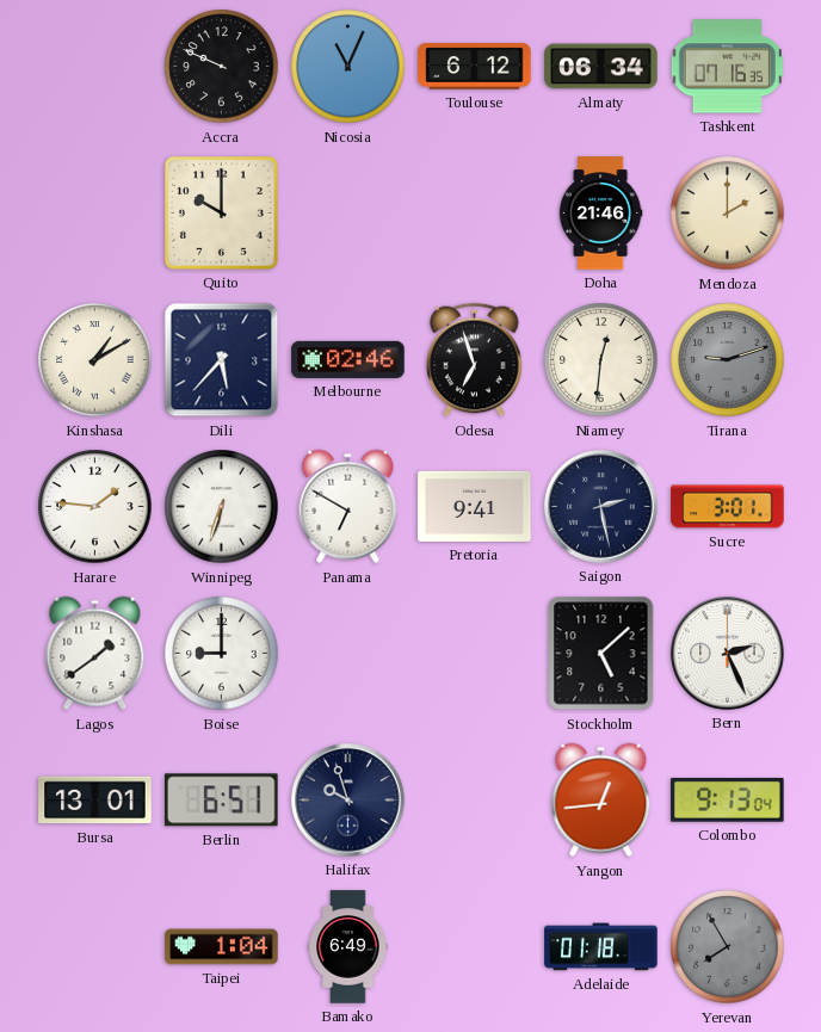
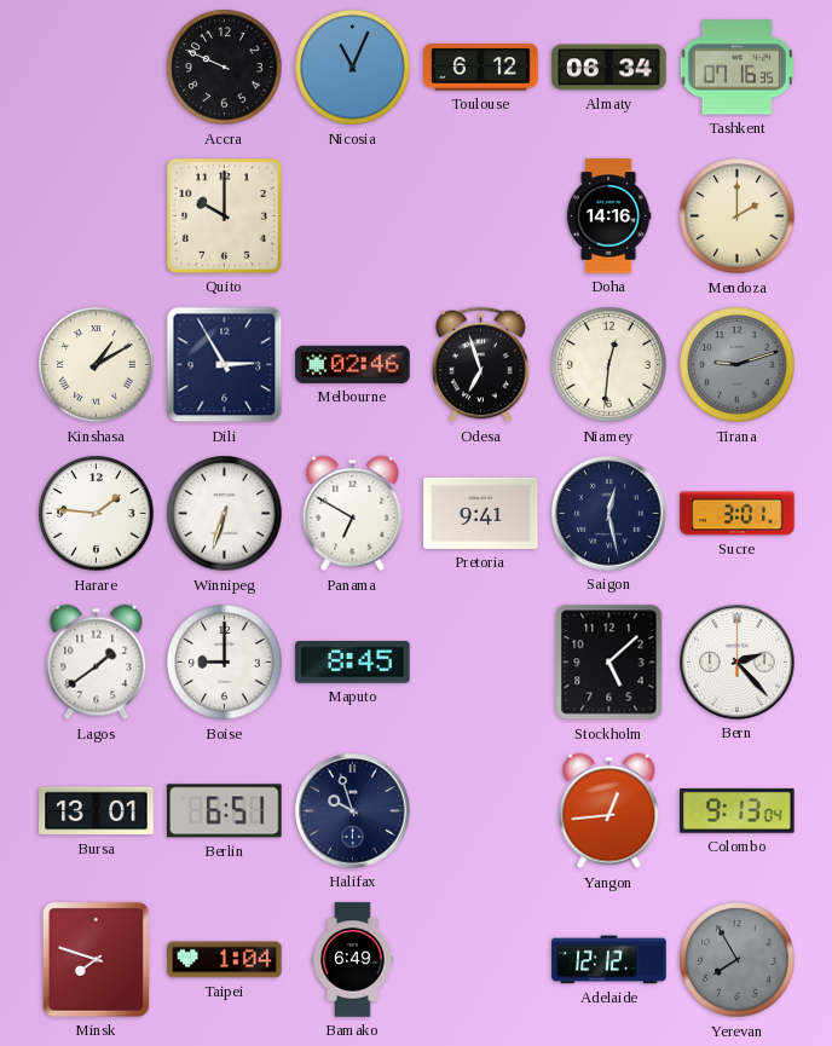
Doha: 21:46 -> 14:16
Dili: 5:37 -> 2:55
Saigon: 2:28 -> 12:28
Maputo: none -> 8:45
Bern: 2:26 -> 2:23
Minsk: none -> 7:48
Adelaide: 01:18 -> 12:12
